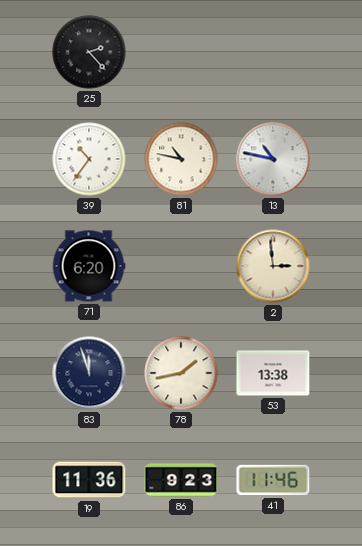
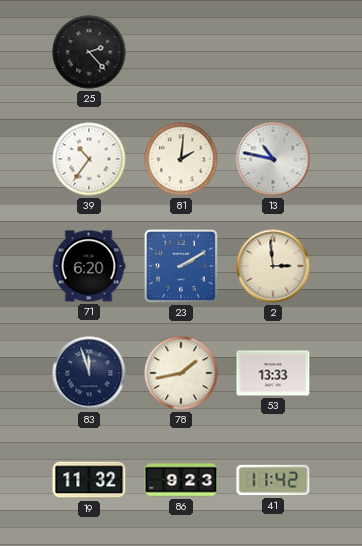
81: 10:47 -> 2:01
23: none -> 2:10
53: 13:38 -> 13:33
19: 11:36 -> 11:32
41: 11:46 -> 11:42
